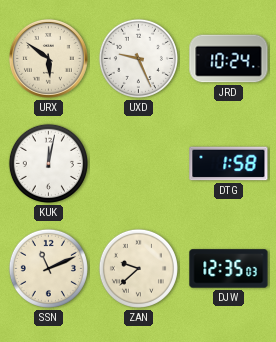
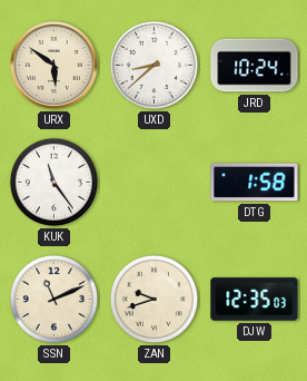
UXD: 9:26 -> 8:38
KUK: 12:02 -> 11:24
ZAN: 9:38 -> 9:42
